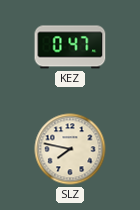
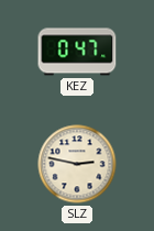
SLZ: 7:47 -> 2:47
